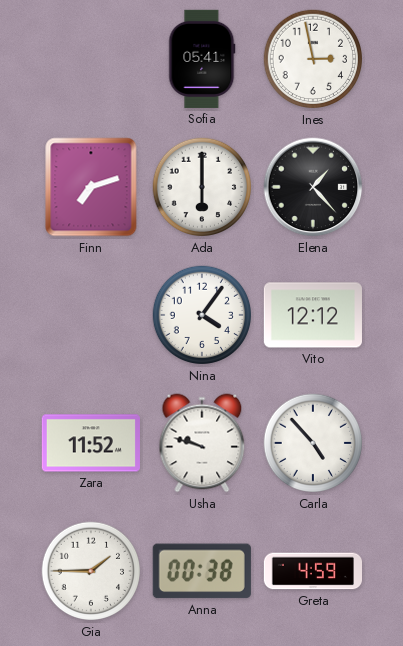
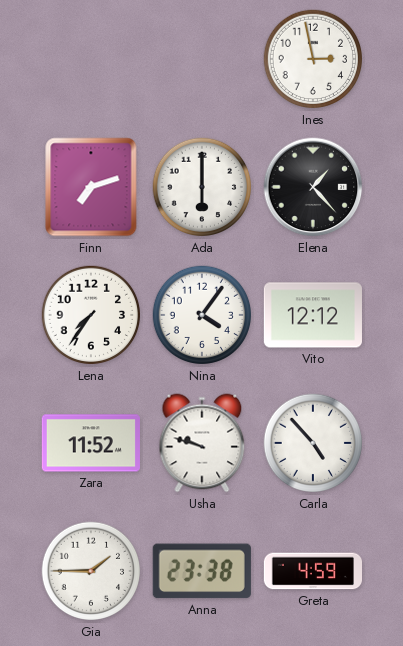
Sofia: 05:41 -> none
Lena: none -> 7:36
Anna: 00:38 -> 23:38
